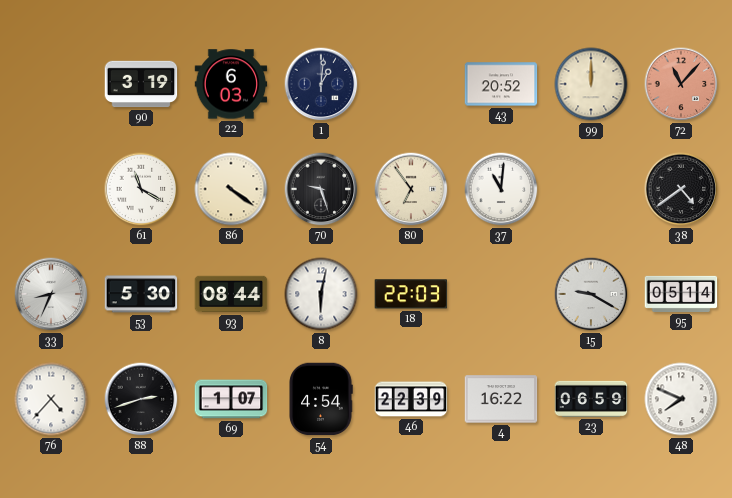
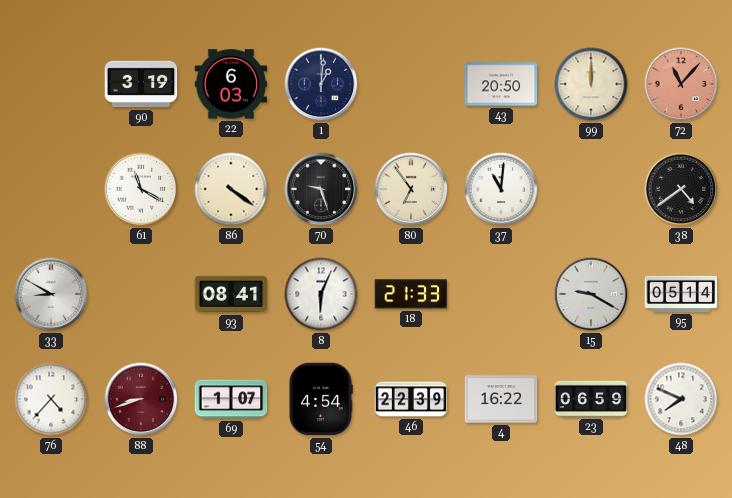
43: 20:52 -> 20:50
33: 8:34 -> 8:50
53: 5:30 -> none
93: 08:44 -> 08:41
8: 6:02 -> 6:04
18: 22:03 -> 21:33
88: 2:42 -> 8:42
88 dial: black -> burgundy
